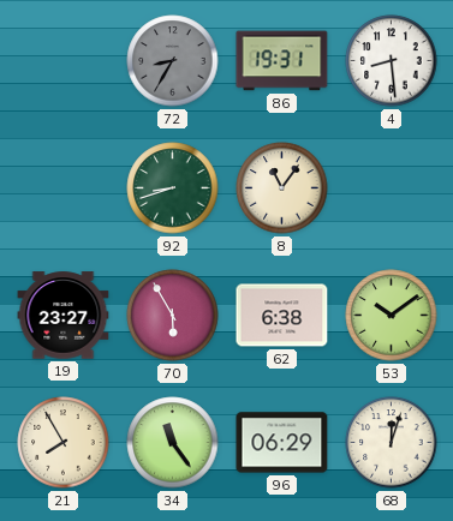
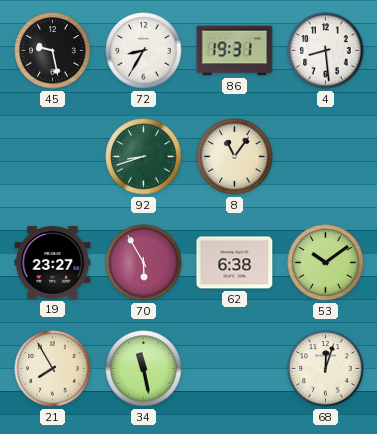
45: none -> 9:28
72 dial: grey -> white
34: 11:24 -> 11:28
96: 06:29 -> none
